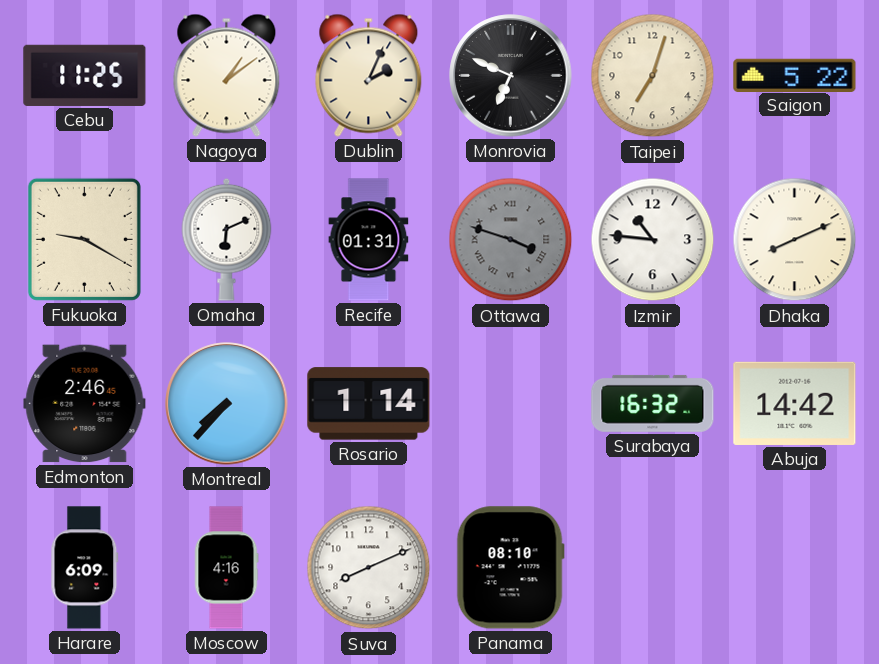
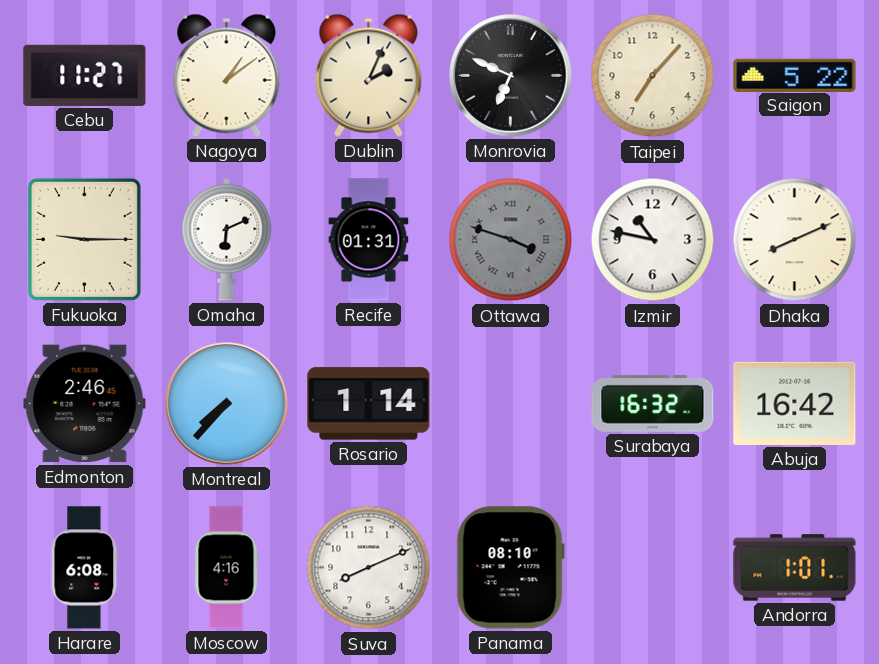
Cebu: 11:25 -> 11:27
Taipei: 7:03 -> 7:07
Fukuoka: 9:20 -> 9:15
Izmir: 10:46 -> 10:47
Abuja: 14:42 -> 16:42
Harare: 6:09 -> 6:08
Andorra: none -> 1:01
